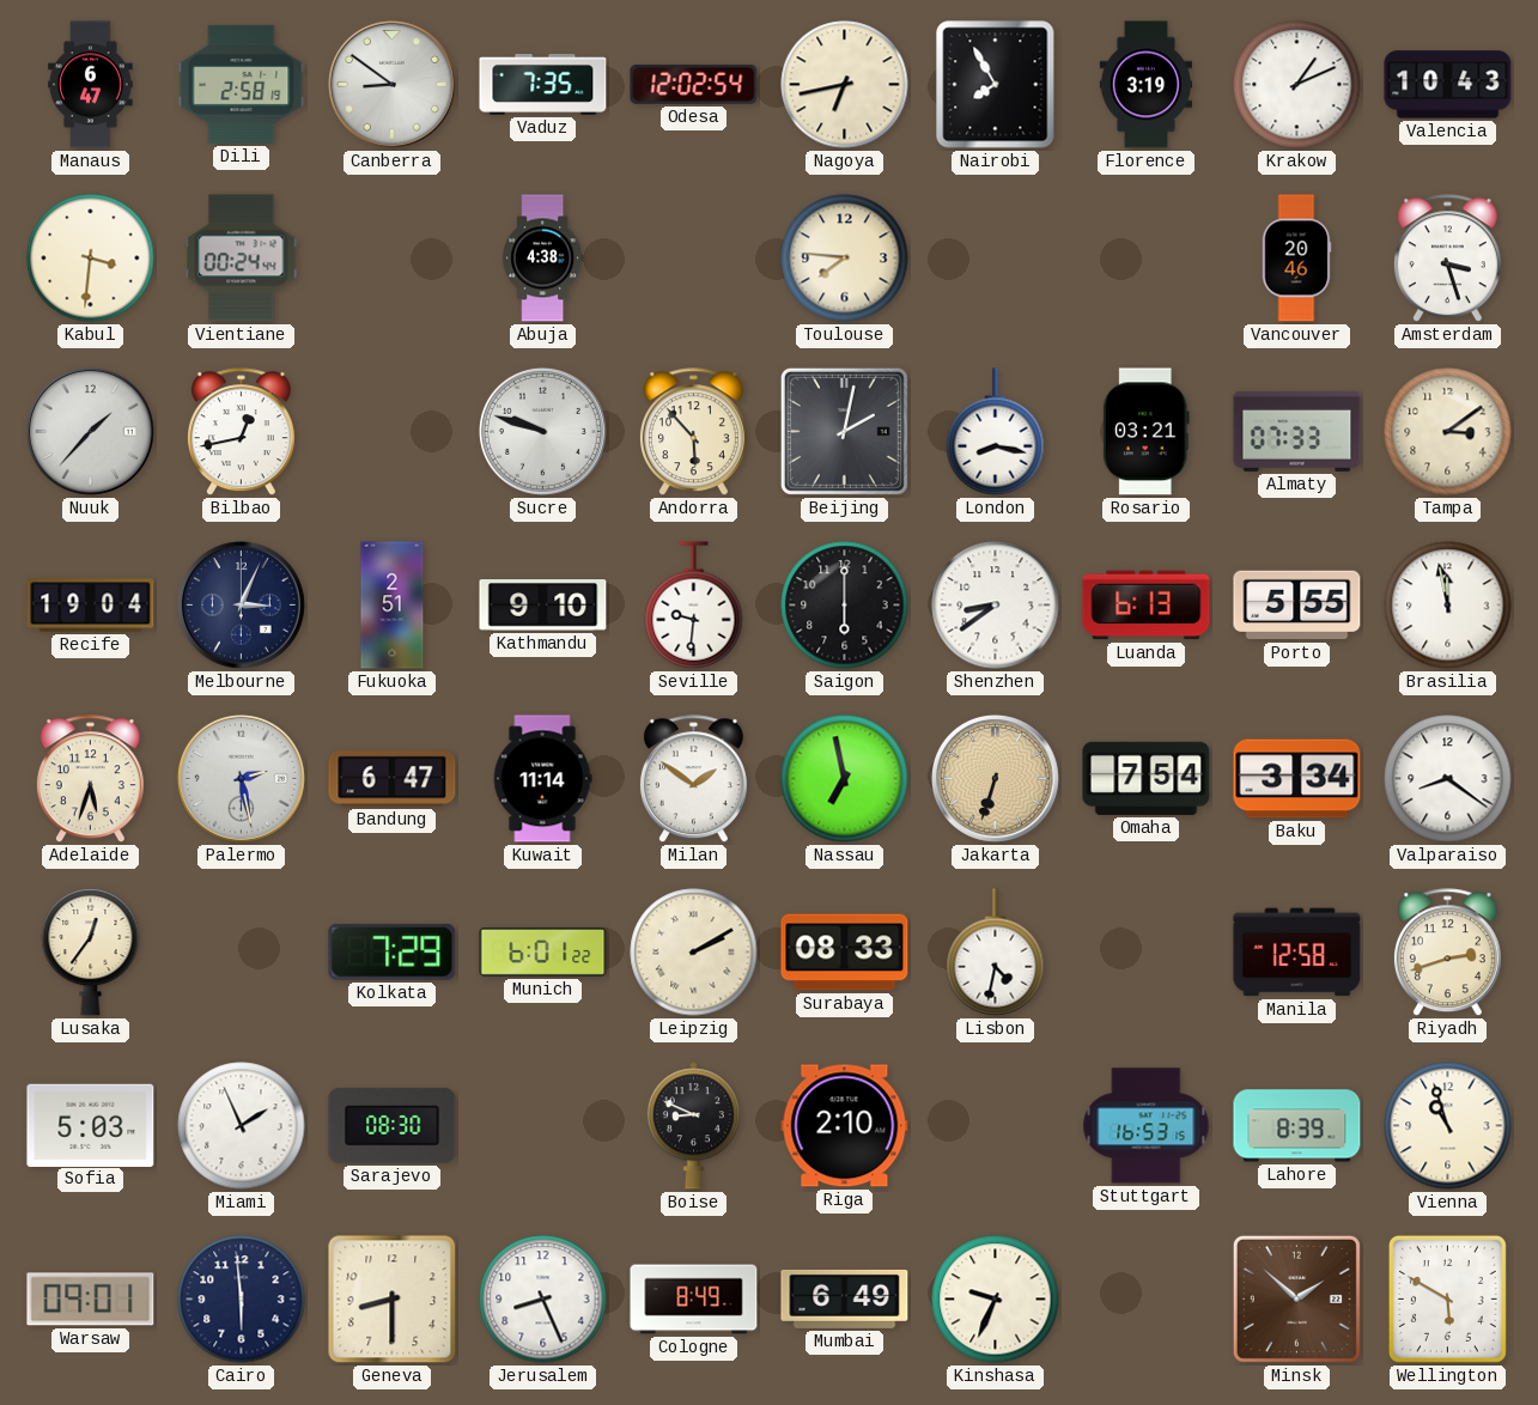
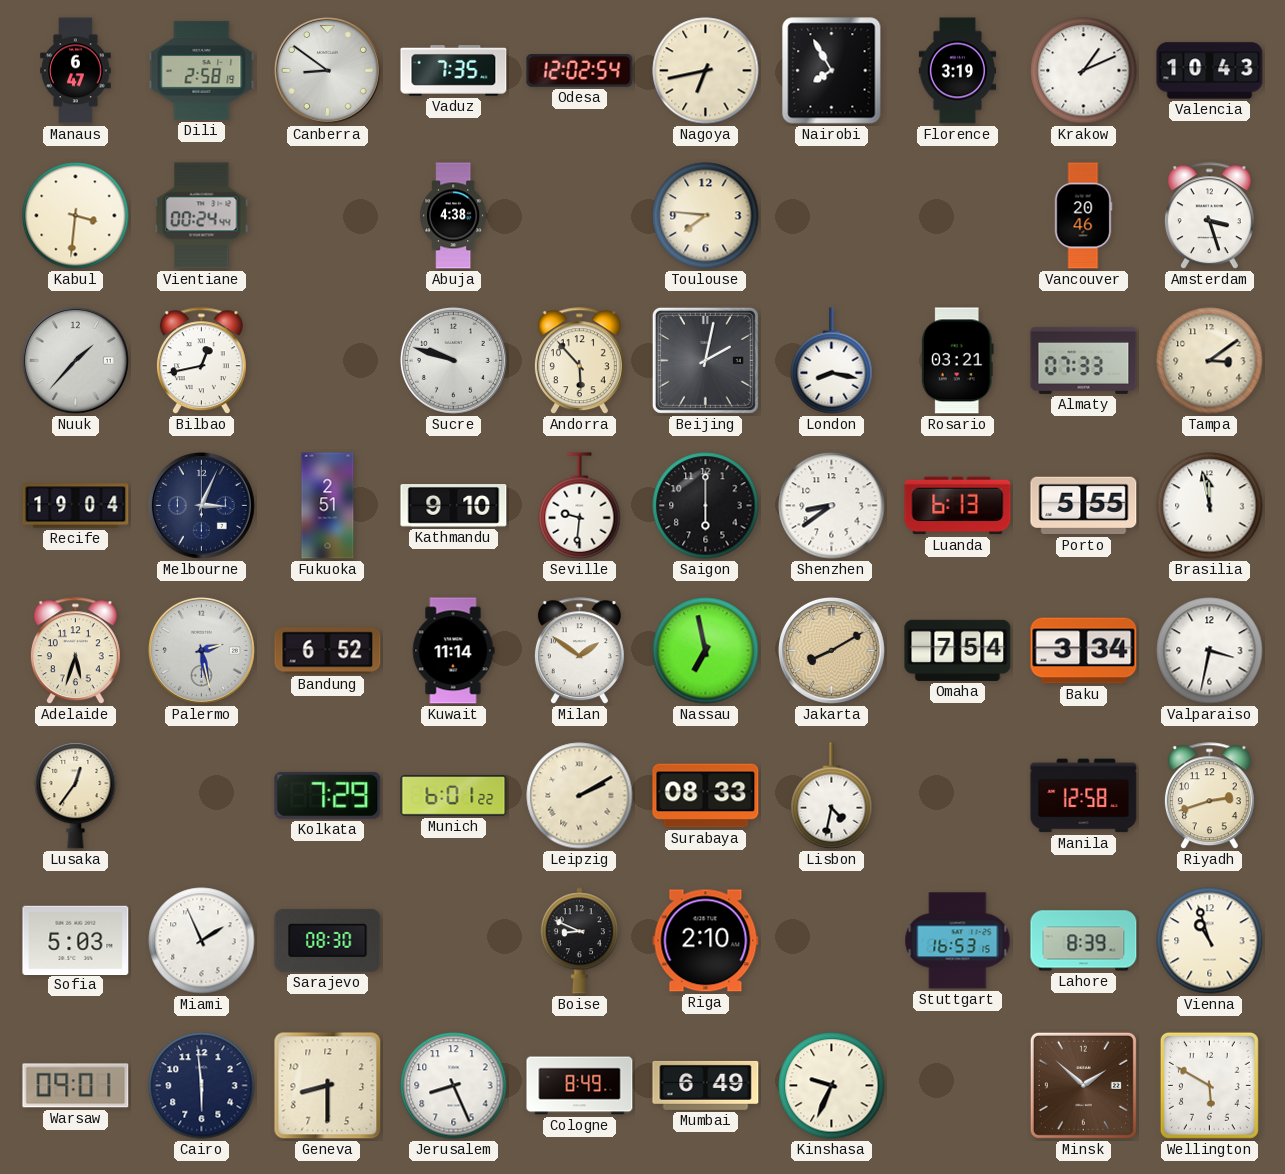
Bandung: 6:47 -> 6:52
Jakarta: 6:33 -> 8:10
Valparaiso: 8:21 -> 3:32
